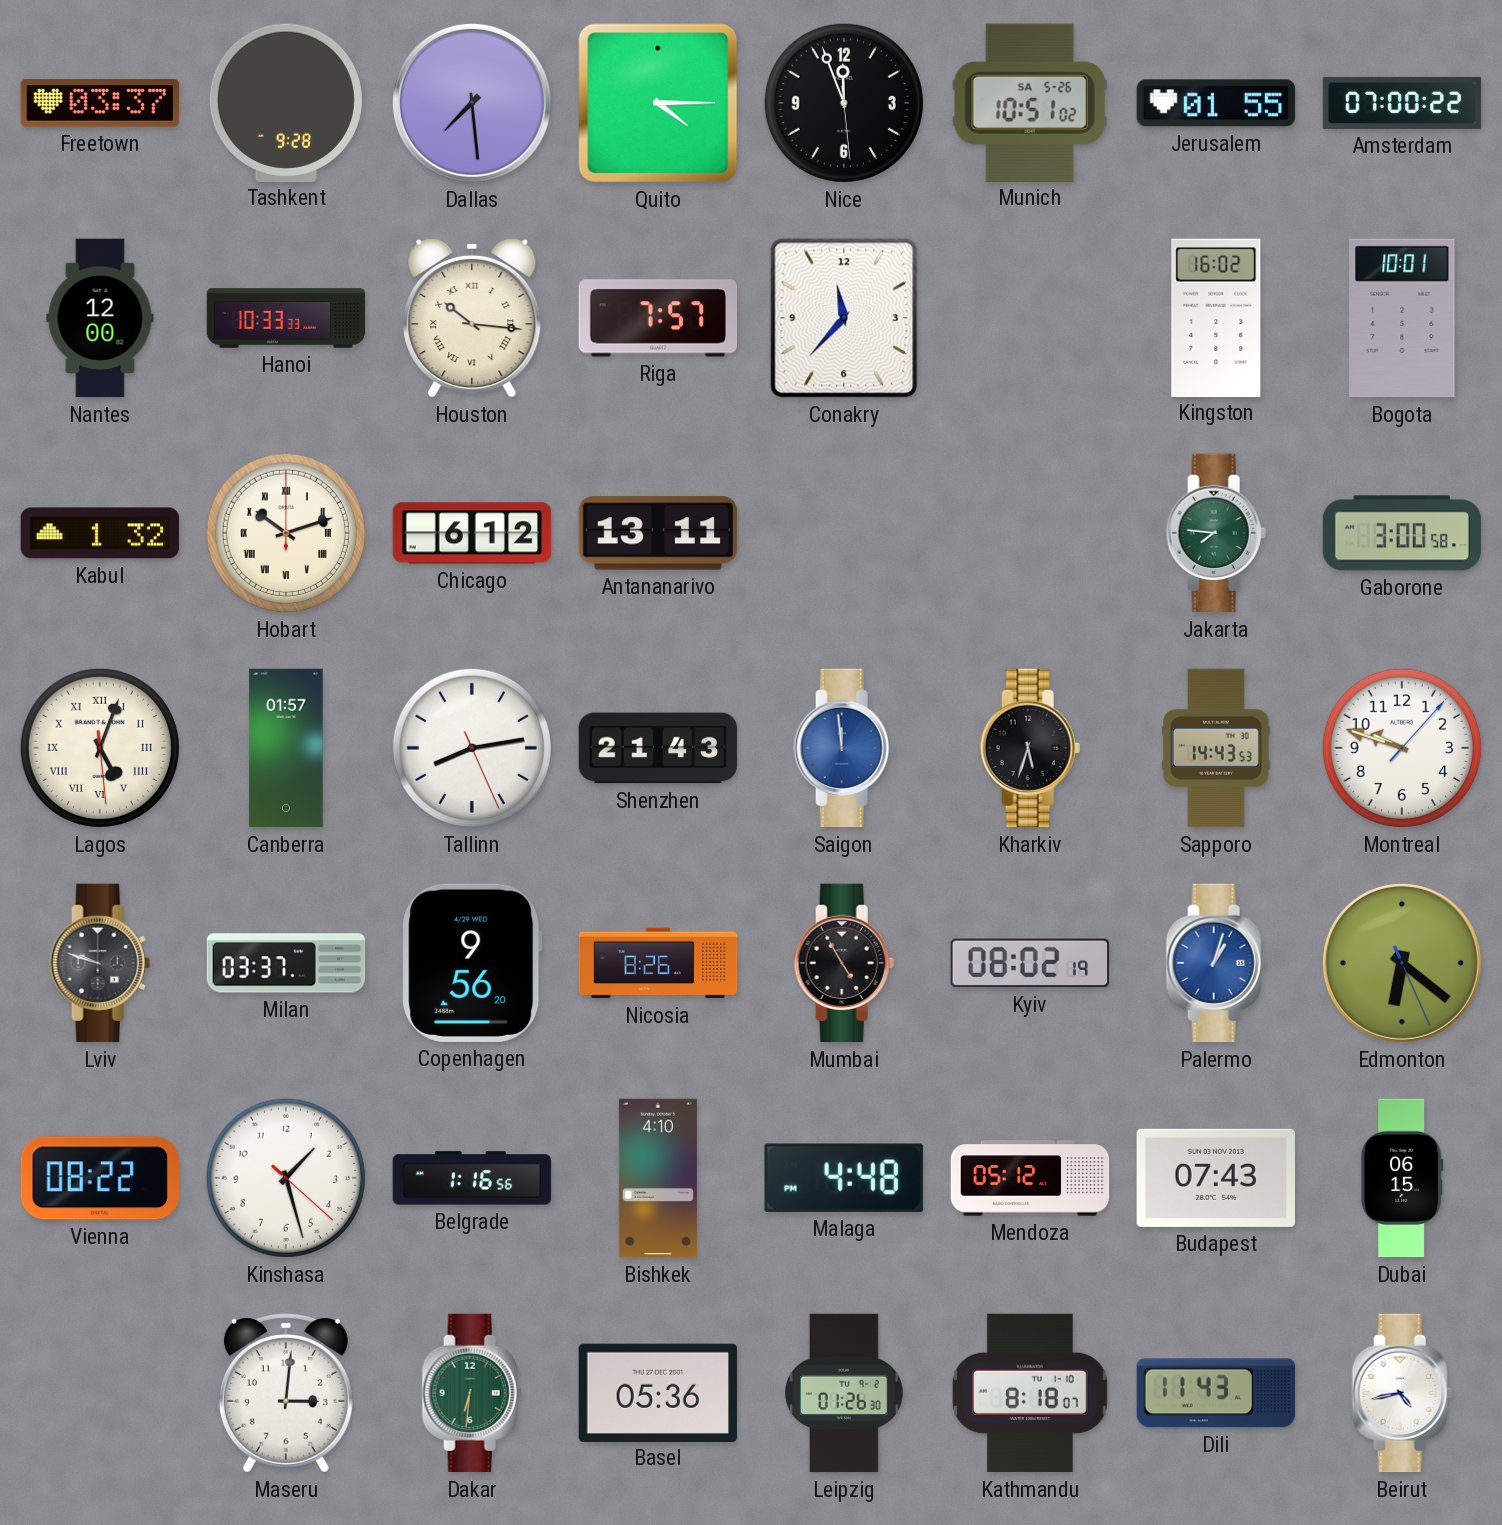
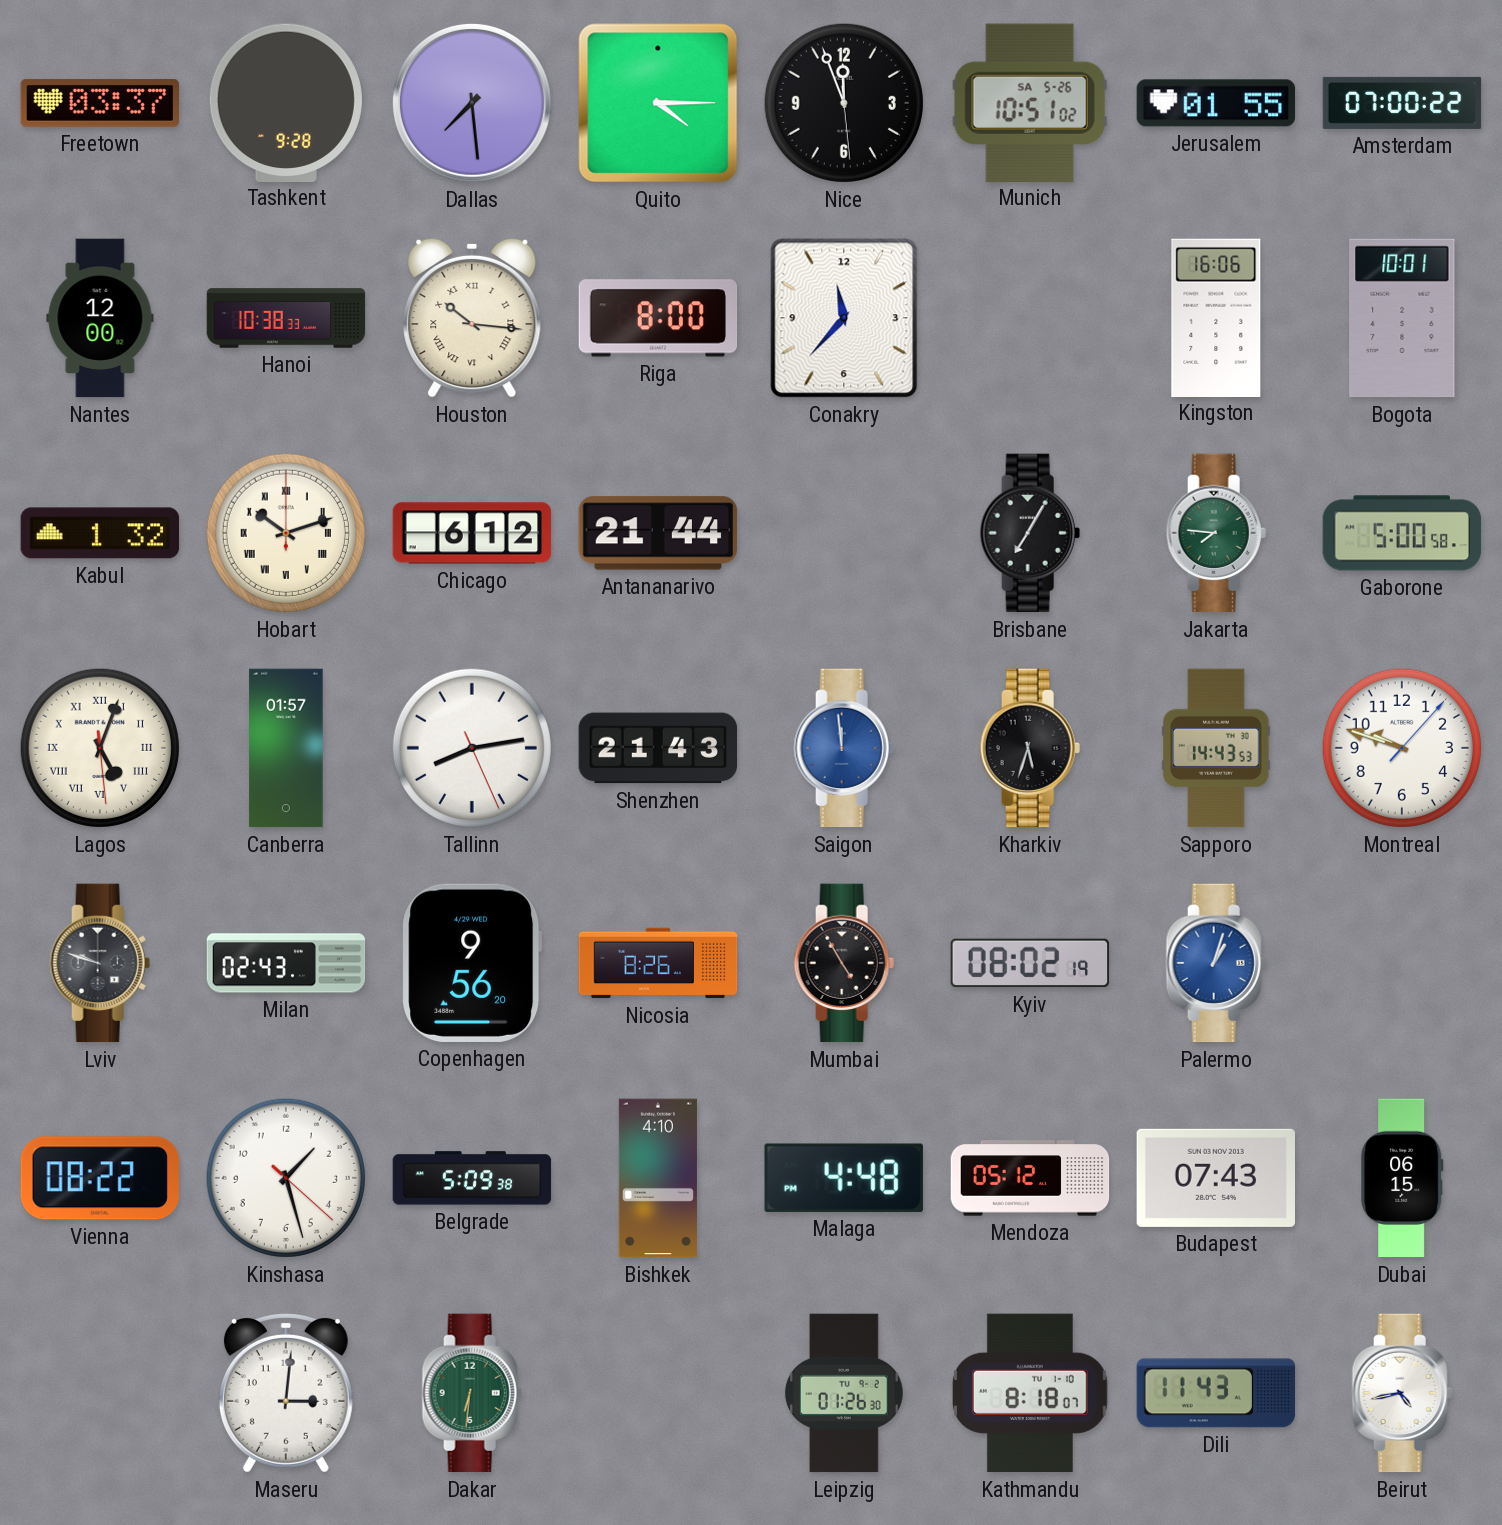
Hanoi: 10:33 -> 10:38
Riga: 7:57 -> 8:00
Kingston: 16:02 -> 16:06
Antananarivo: 13:11 -> 21:44
Brisbane: none -> 7:05
Gaborone: 3:00 -> 5:00
Milan: 03:37 -> 02:43
Edmonton: 6:21 -> none
Belgrade: 1:16 -> 5:09
Basel: 05:36 -> none
